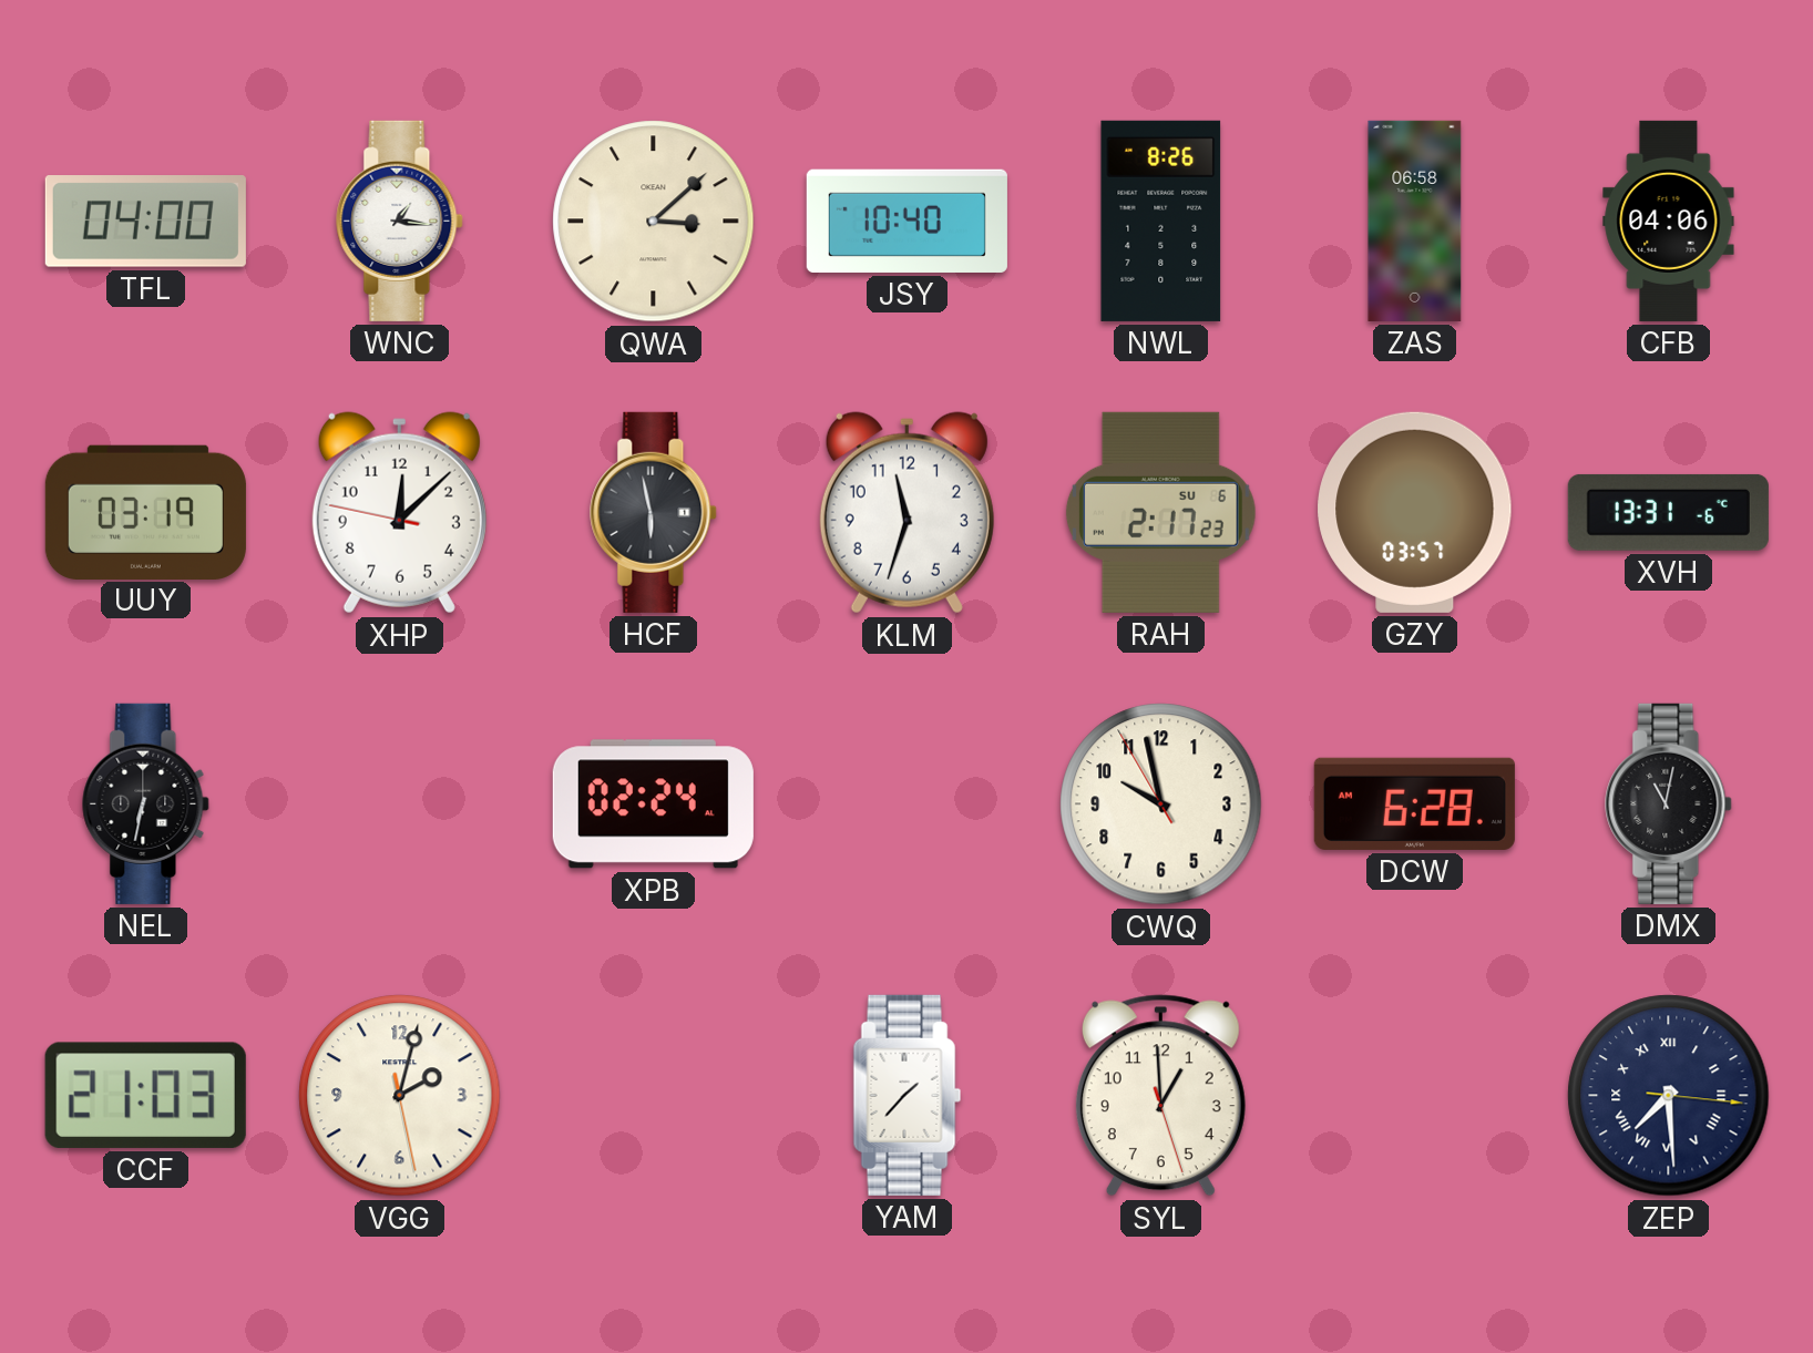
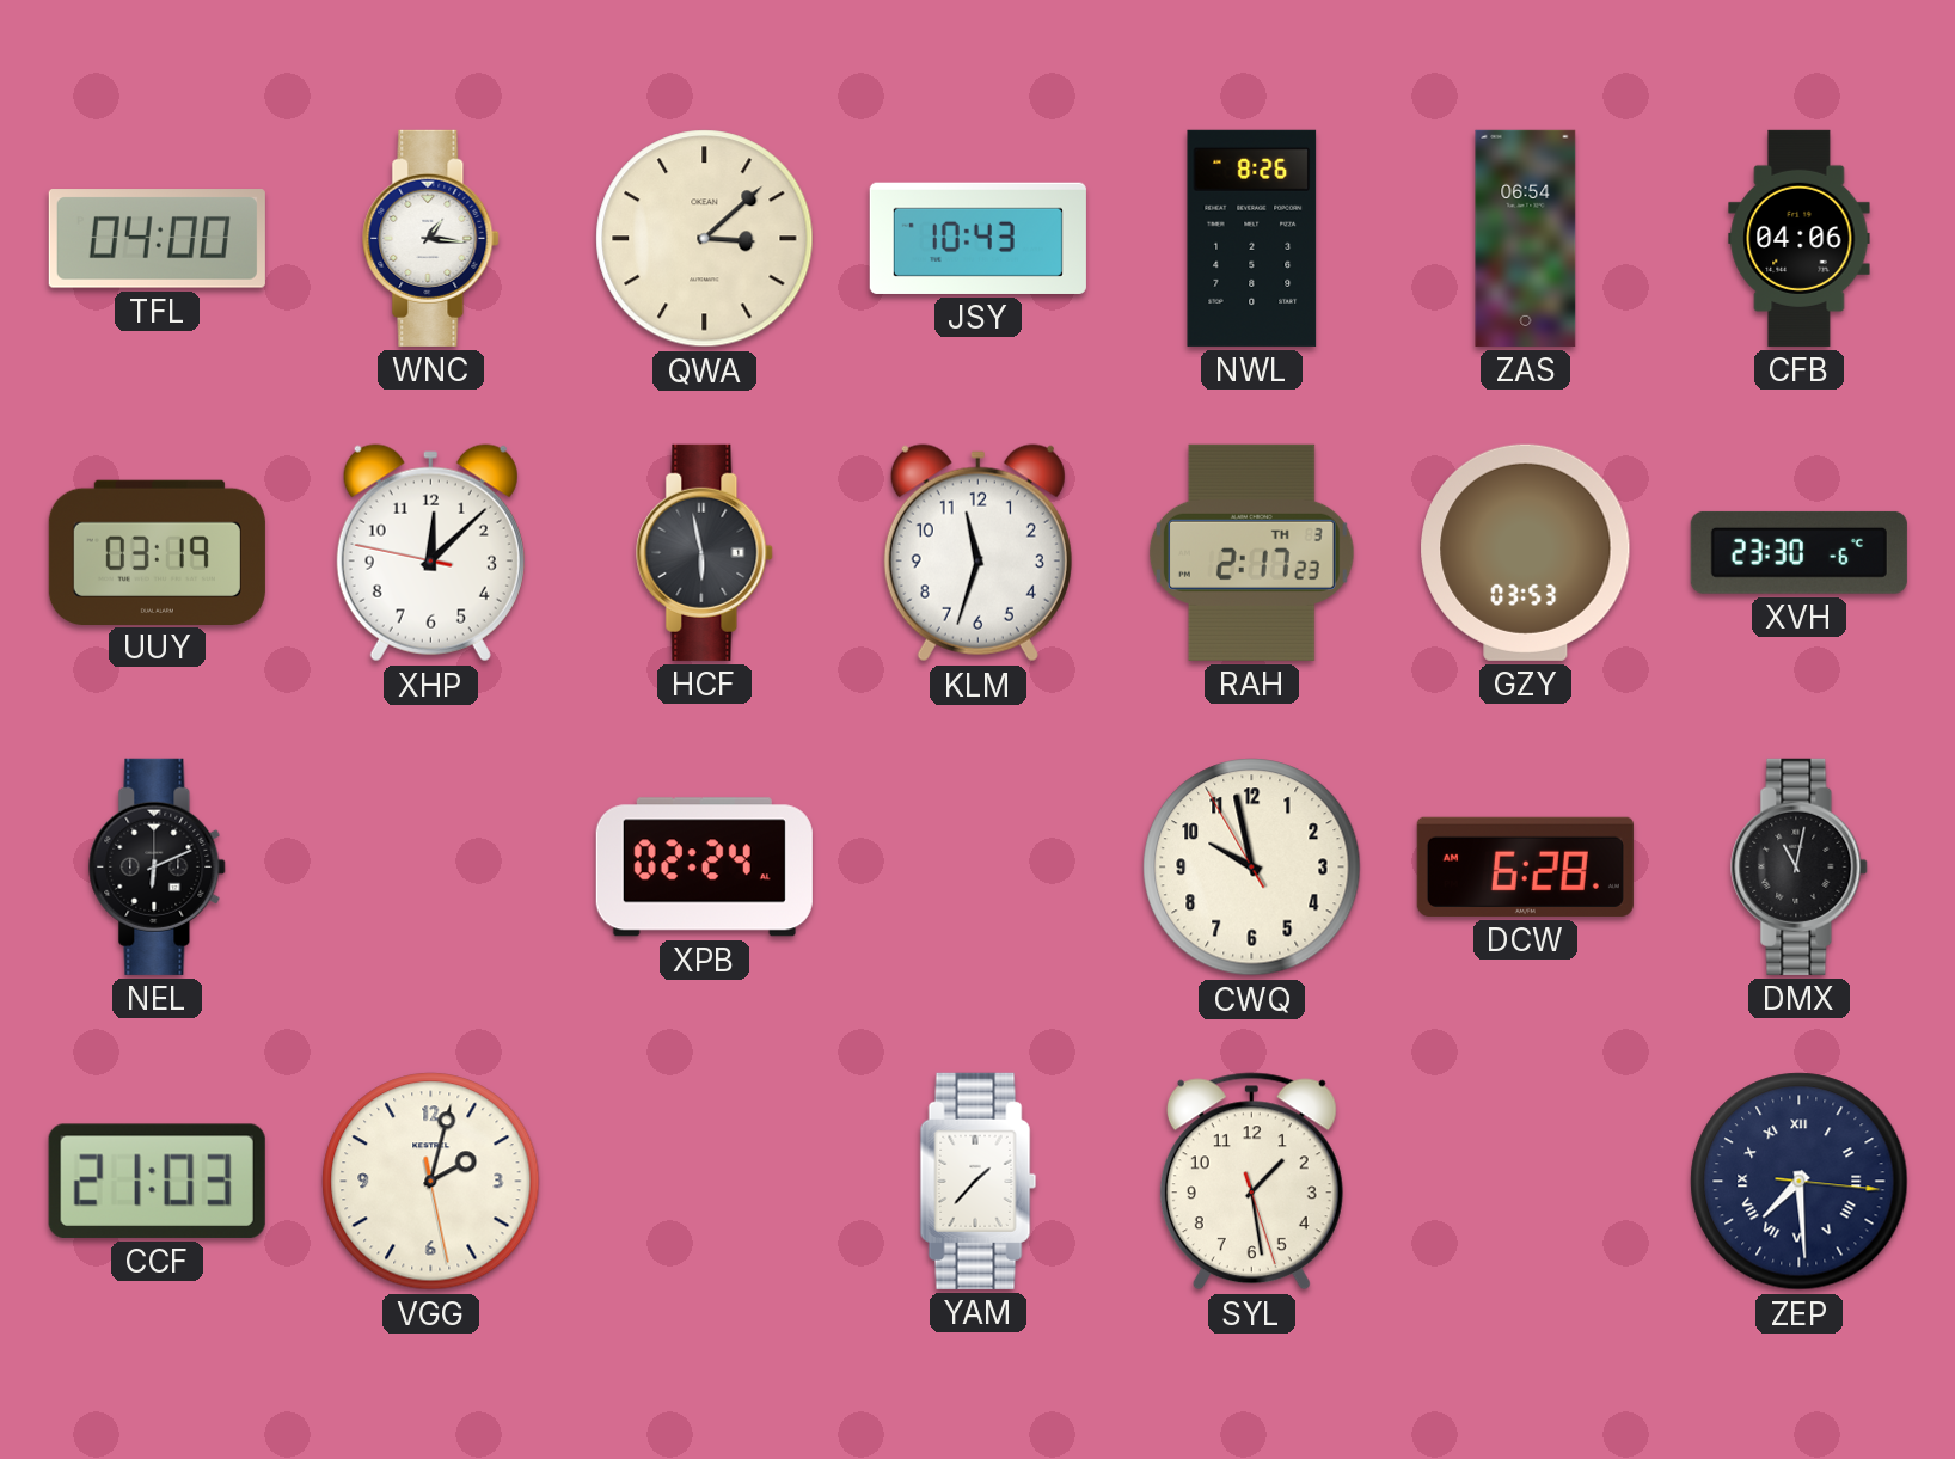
JSY: 10:40 -> 10:43
ZAS: 06:58 -> 06:54
RAH date: SU 6 -> TH 3
GZY: 03:57 -> 03:53
XVH: 13:31 -> 23:30
NEL: 6:32 -> 6:11
SYL: 12:59 -> 1:28
